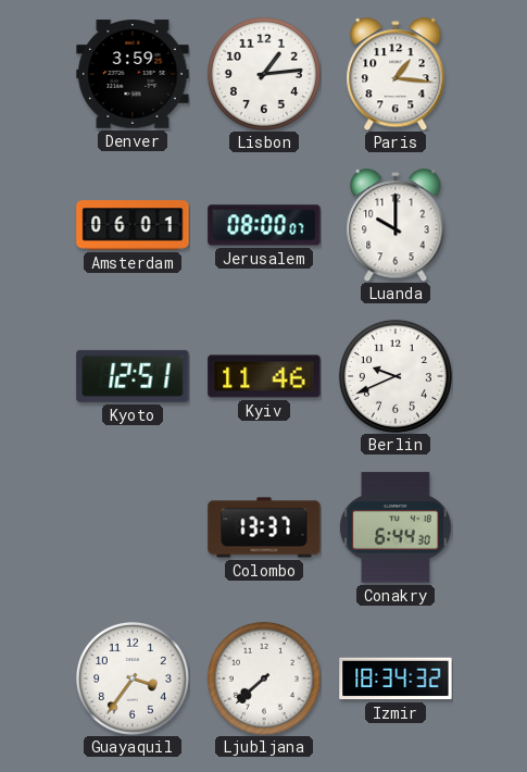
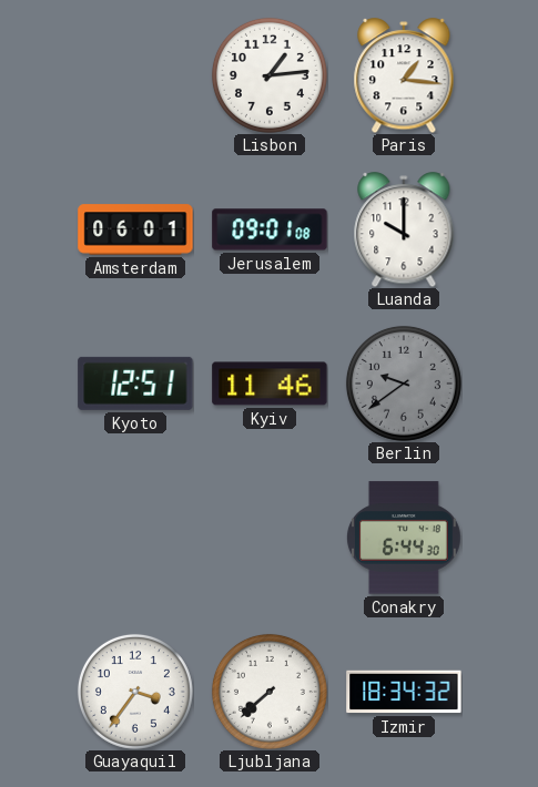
Denver: 3:59 -> none
Jerusalem: 08:00 -> 09:01
Berlin: 9:41 -> 9:39
Berlin dial: white -> grey
Colombo: 13:37 -> none
